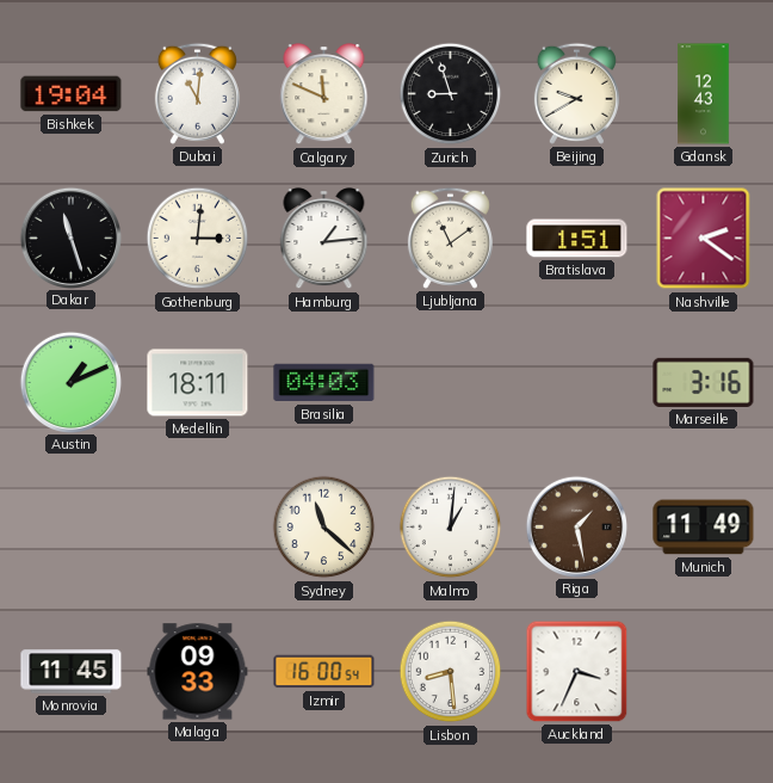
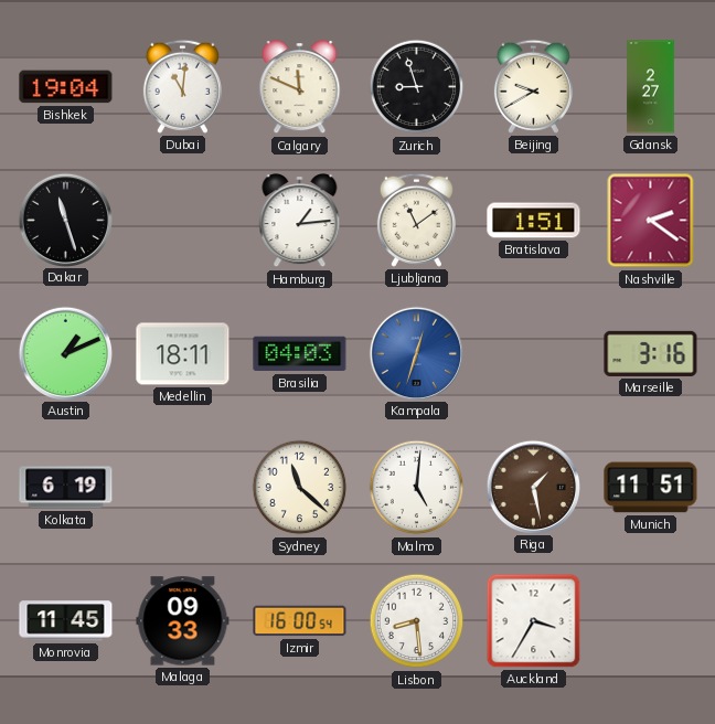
Gdansk: 12:43 -> 2:27
Gothenburg: 3:01 -> none
Kampala: none -> 12:33
Kolkata: none -> 6:19
Malmo: 1:01 -> 5:01
Munich: 11:49 -> 11:51
Auckland: 3:34 -> 3:35
